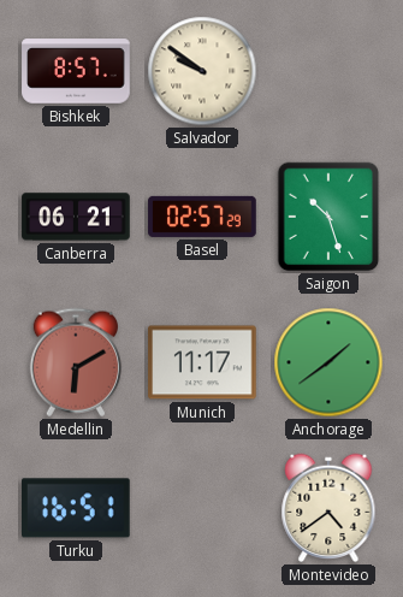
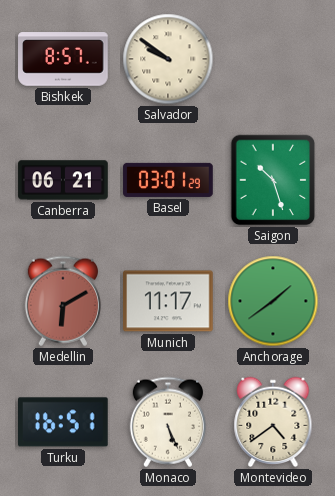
Basel: 02:57 -> 03:01
Monaco: none -> 5:26
